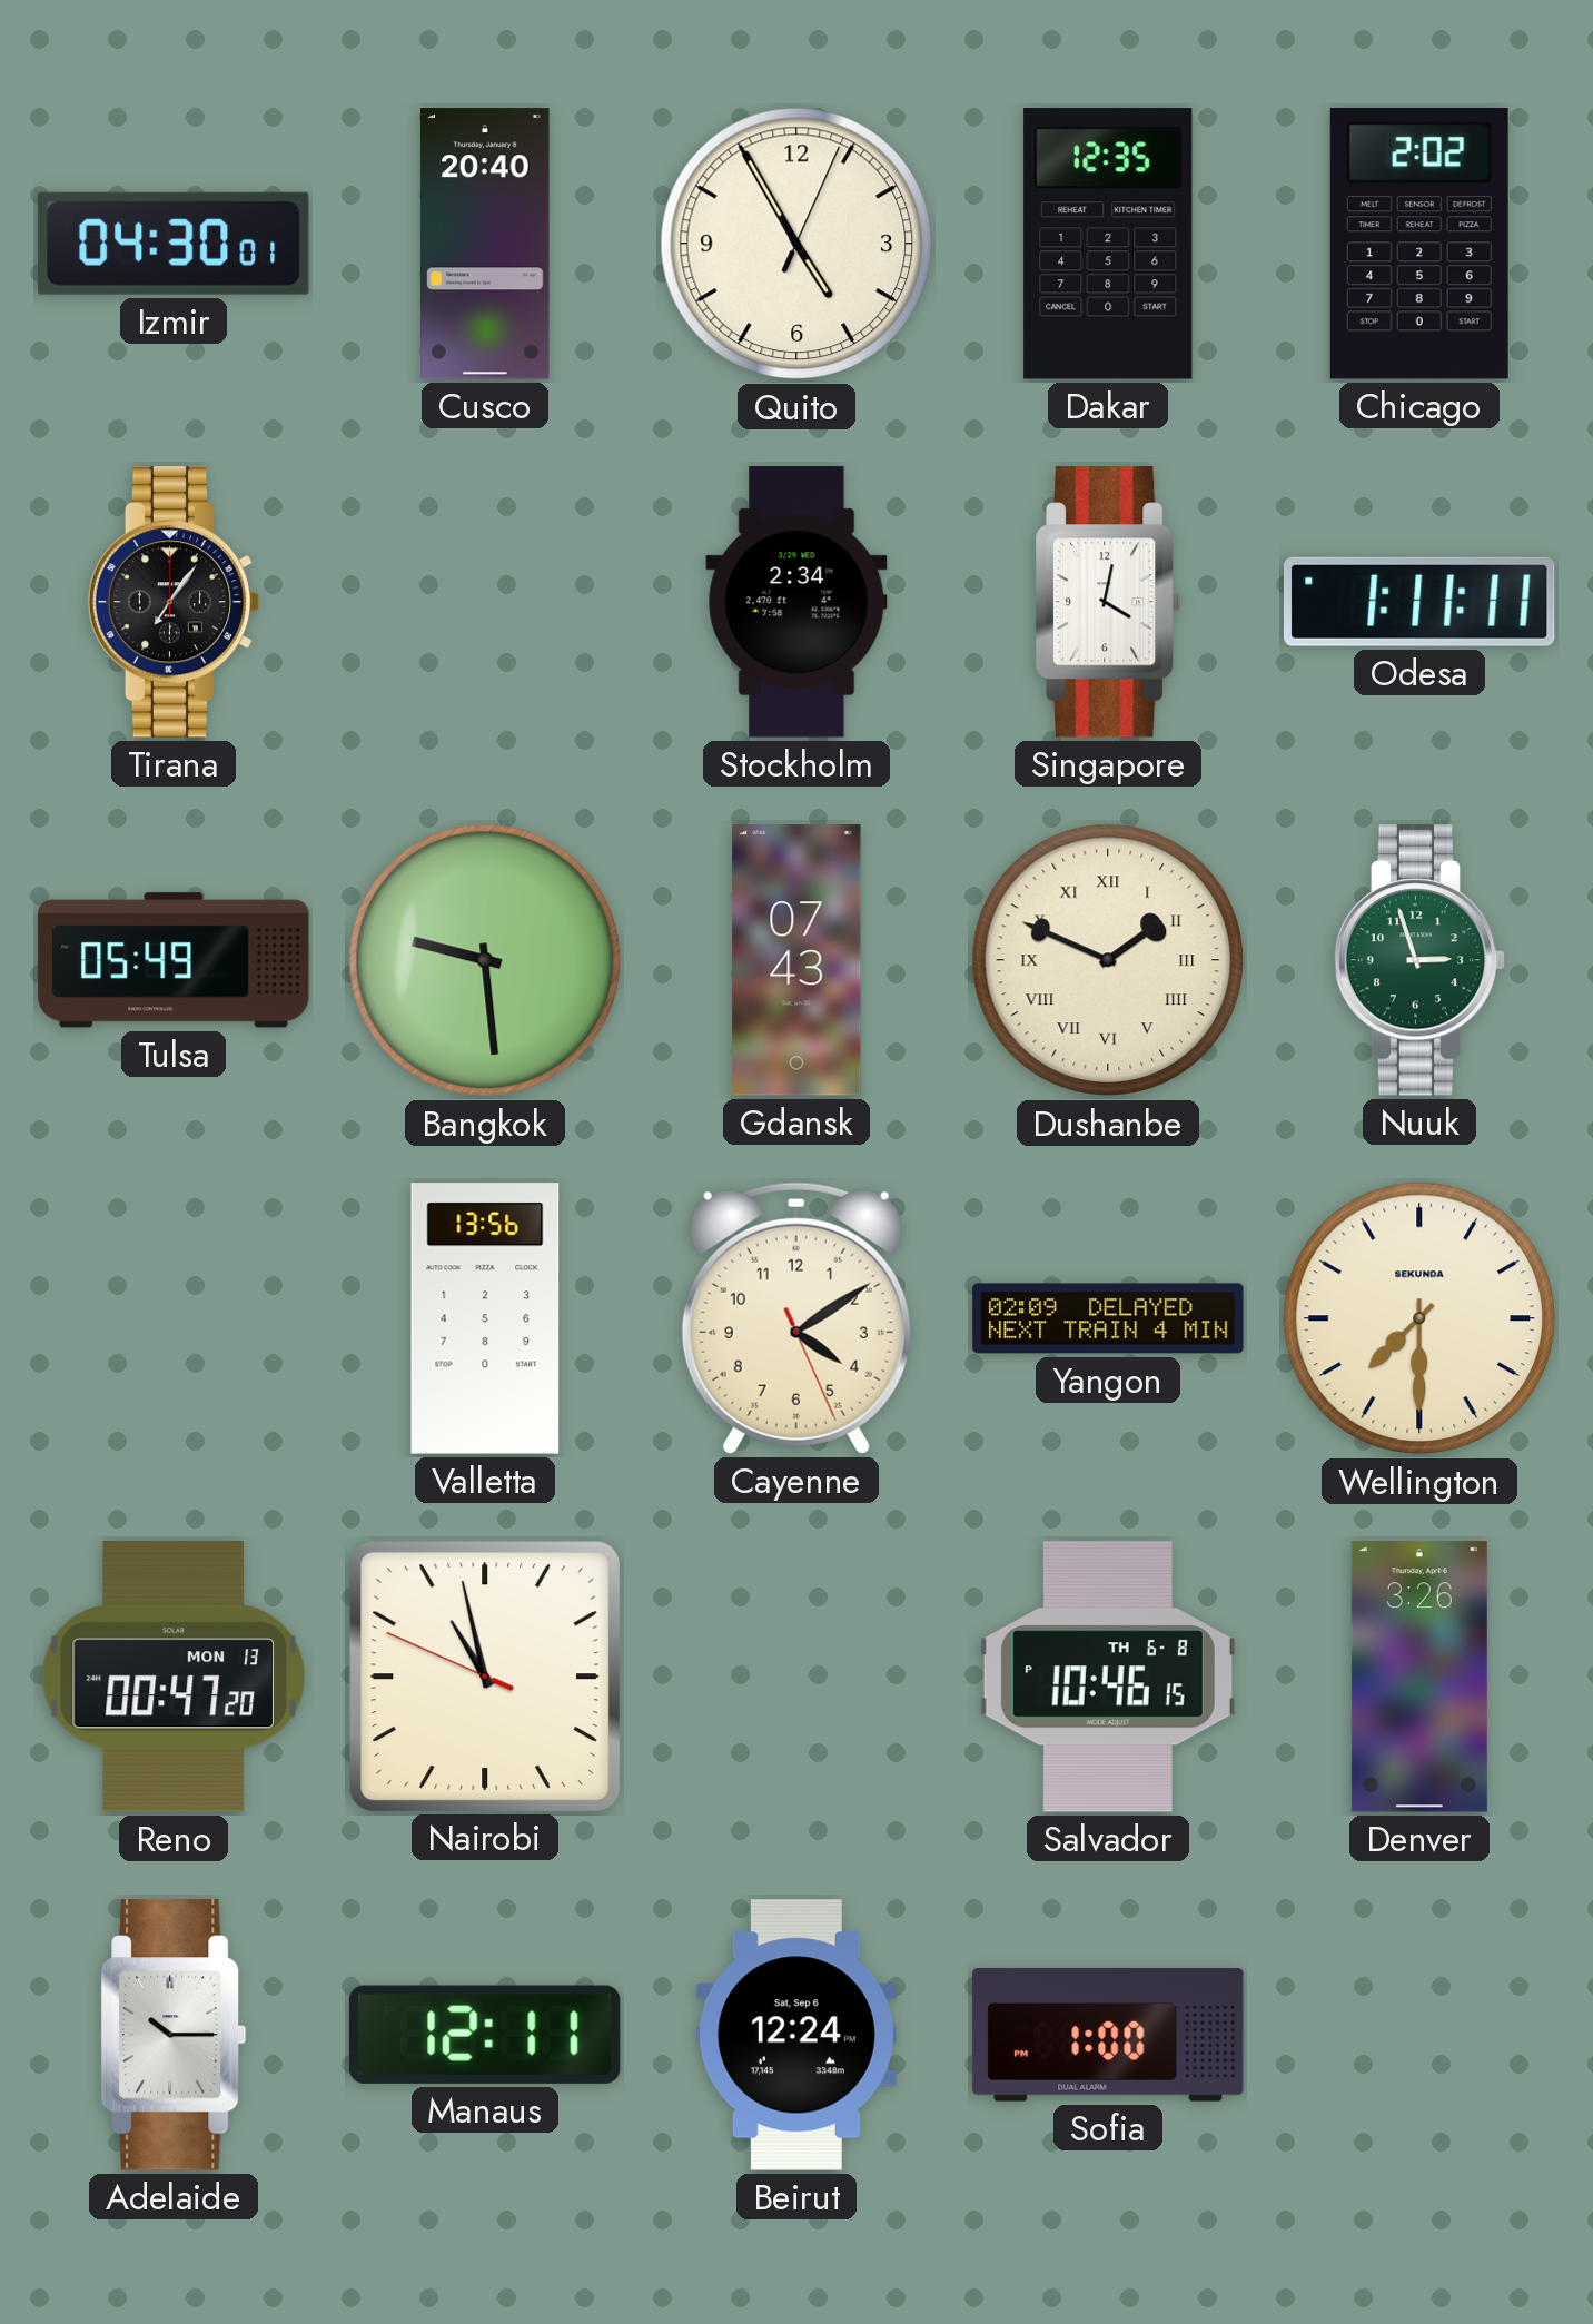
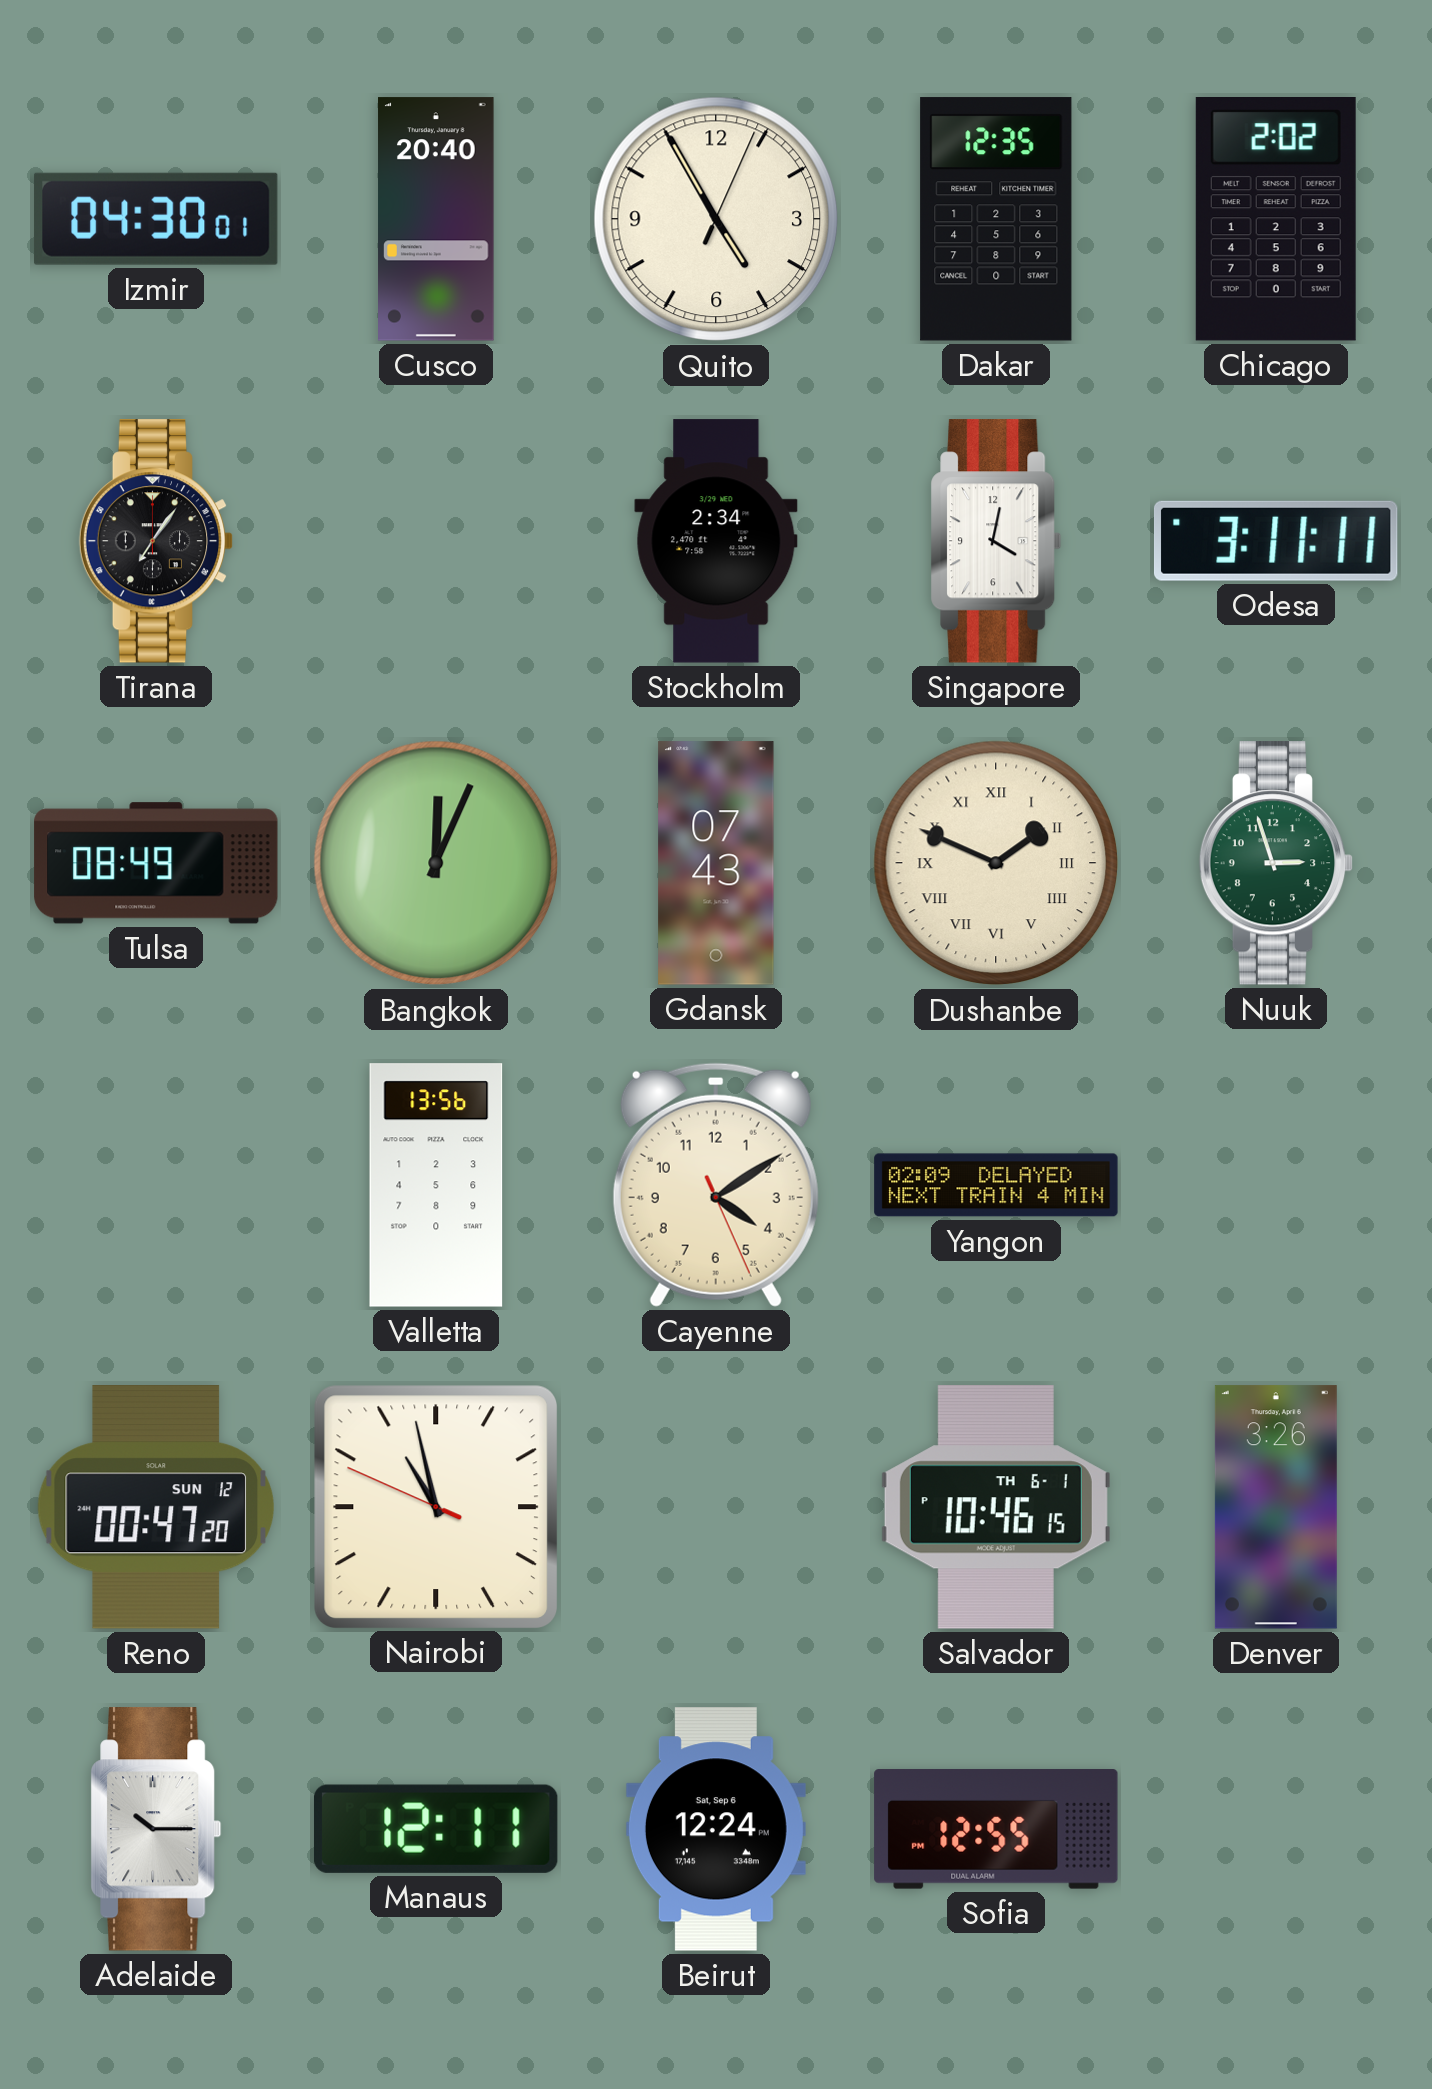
Odesa: 1:11 -> 3:11
Tulsa: 05:49 -> 08:49
Bangkok: 9:29 -> 12:04
Wellington: 7:30 -> none
Reno date: MON 13 -> SUN 12
Salvador date: TH 6-8 -> TH 6-1
Sofia: 1:00 -> 12:55
